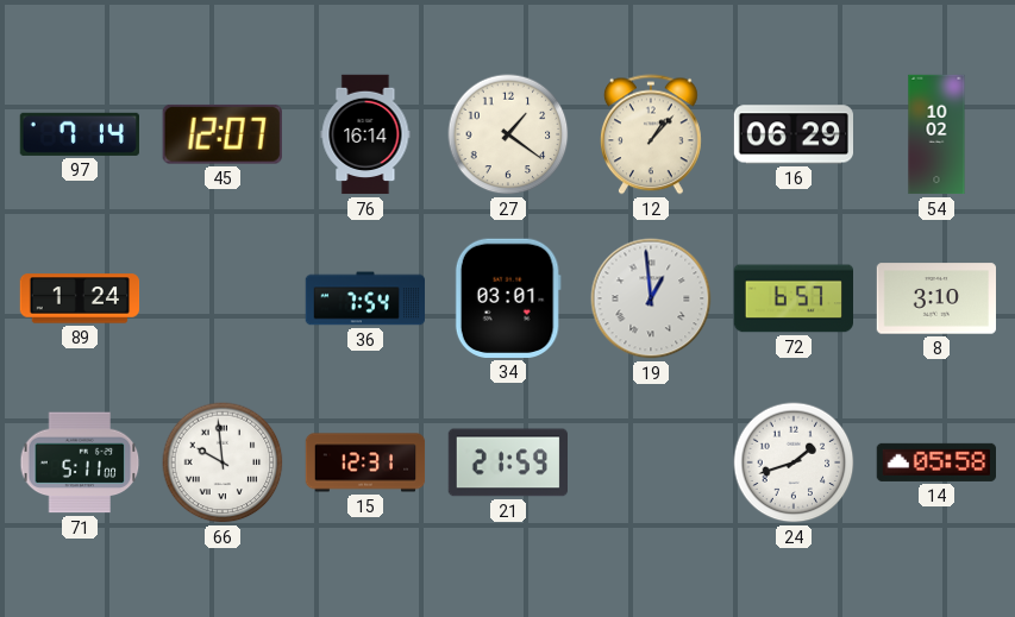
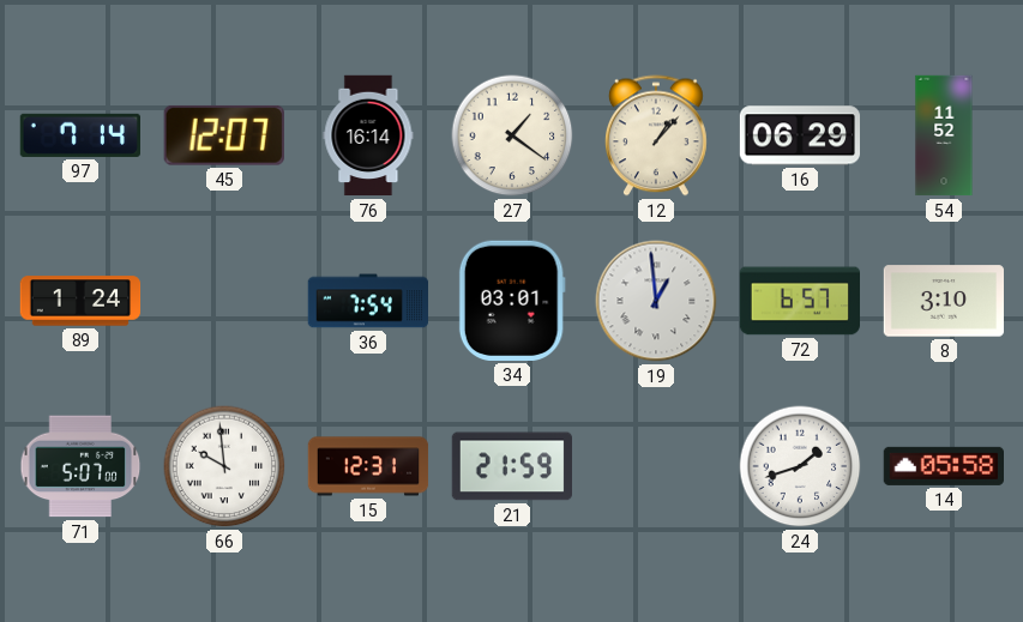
54: 10:02 -> 11:52
71: 5:11 -> 5:07
